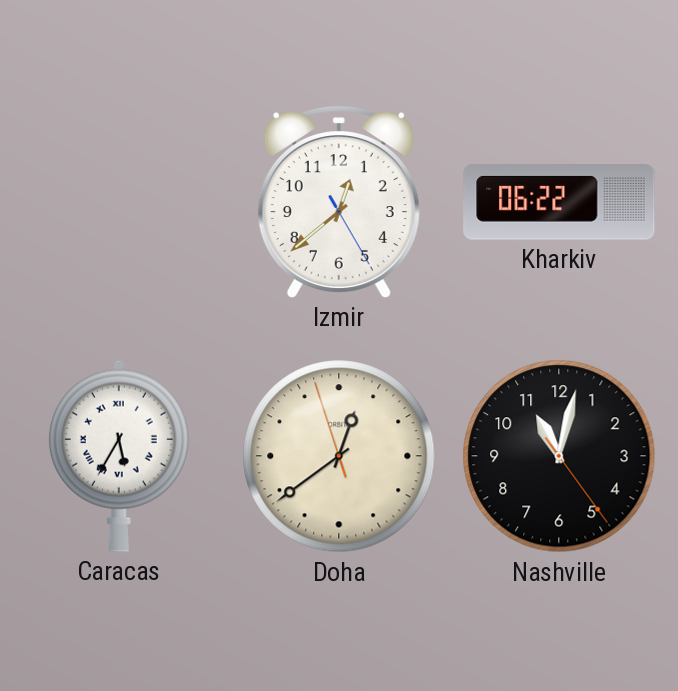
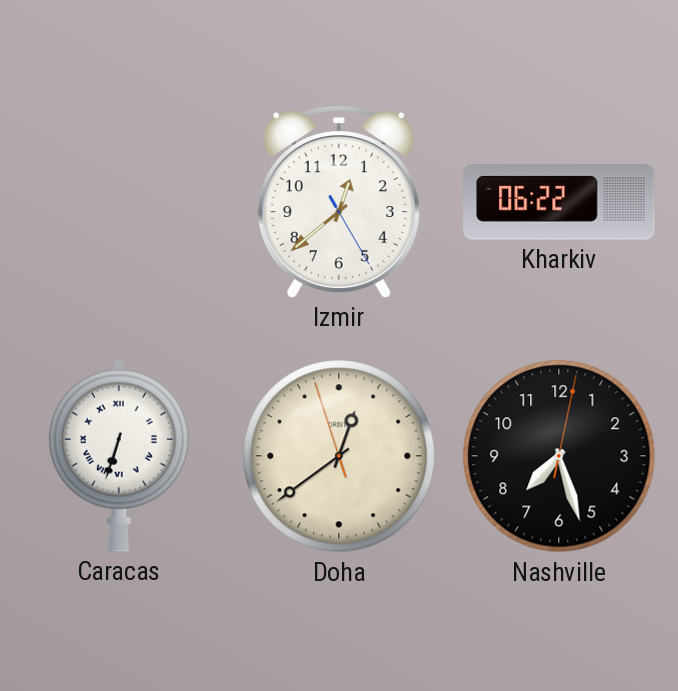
Caracas: 5:35 -> 6:33
Nashville: 11:02 -> 7:27
